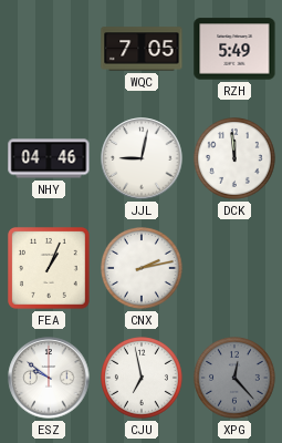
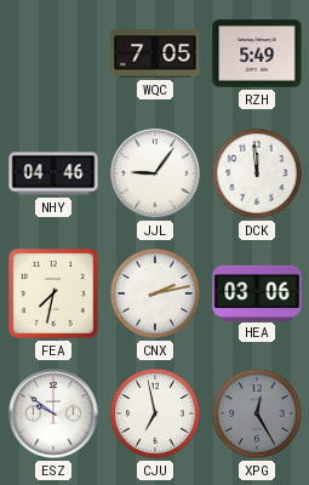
JJL: 9:02 -> 9:06
FEA: 1:04 -> 7:32
HEA: none -> 03:06
XPG: 12:23 -> 12:25
